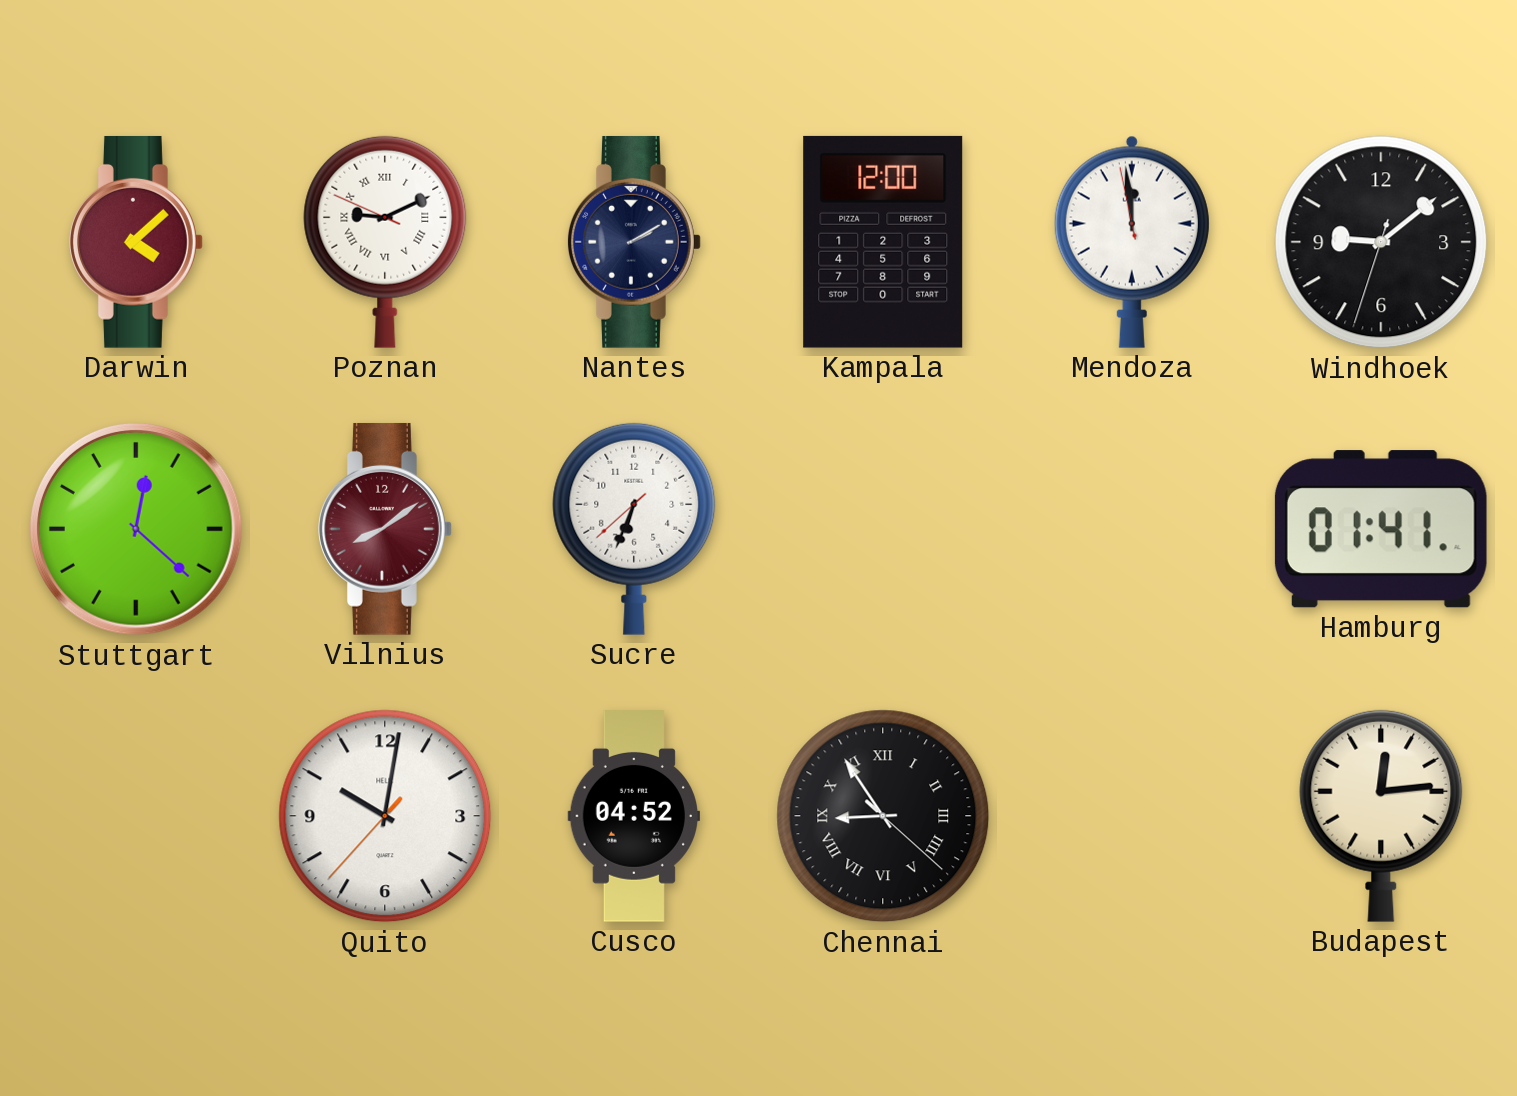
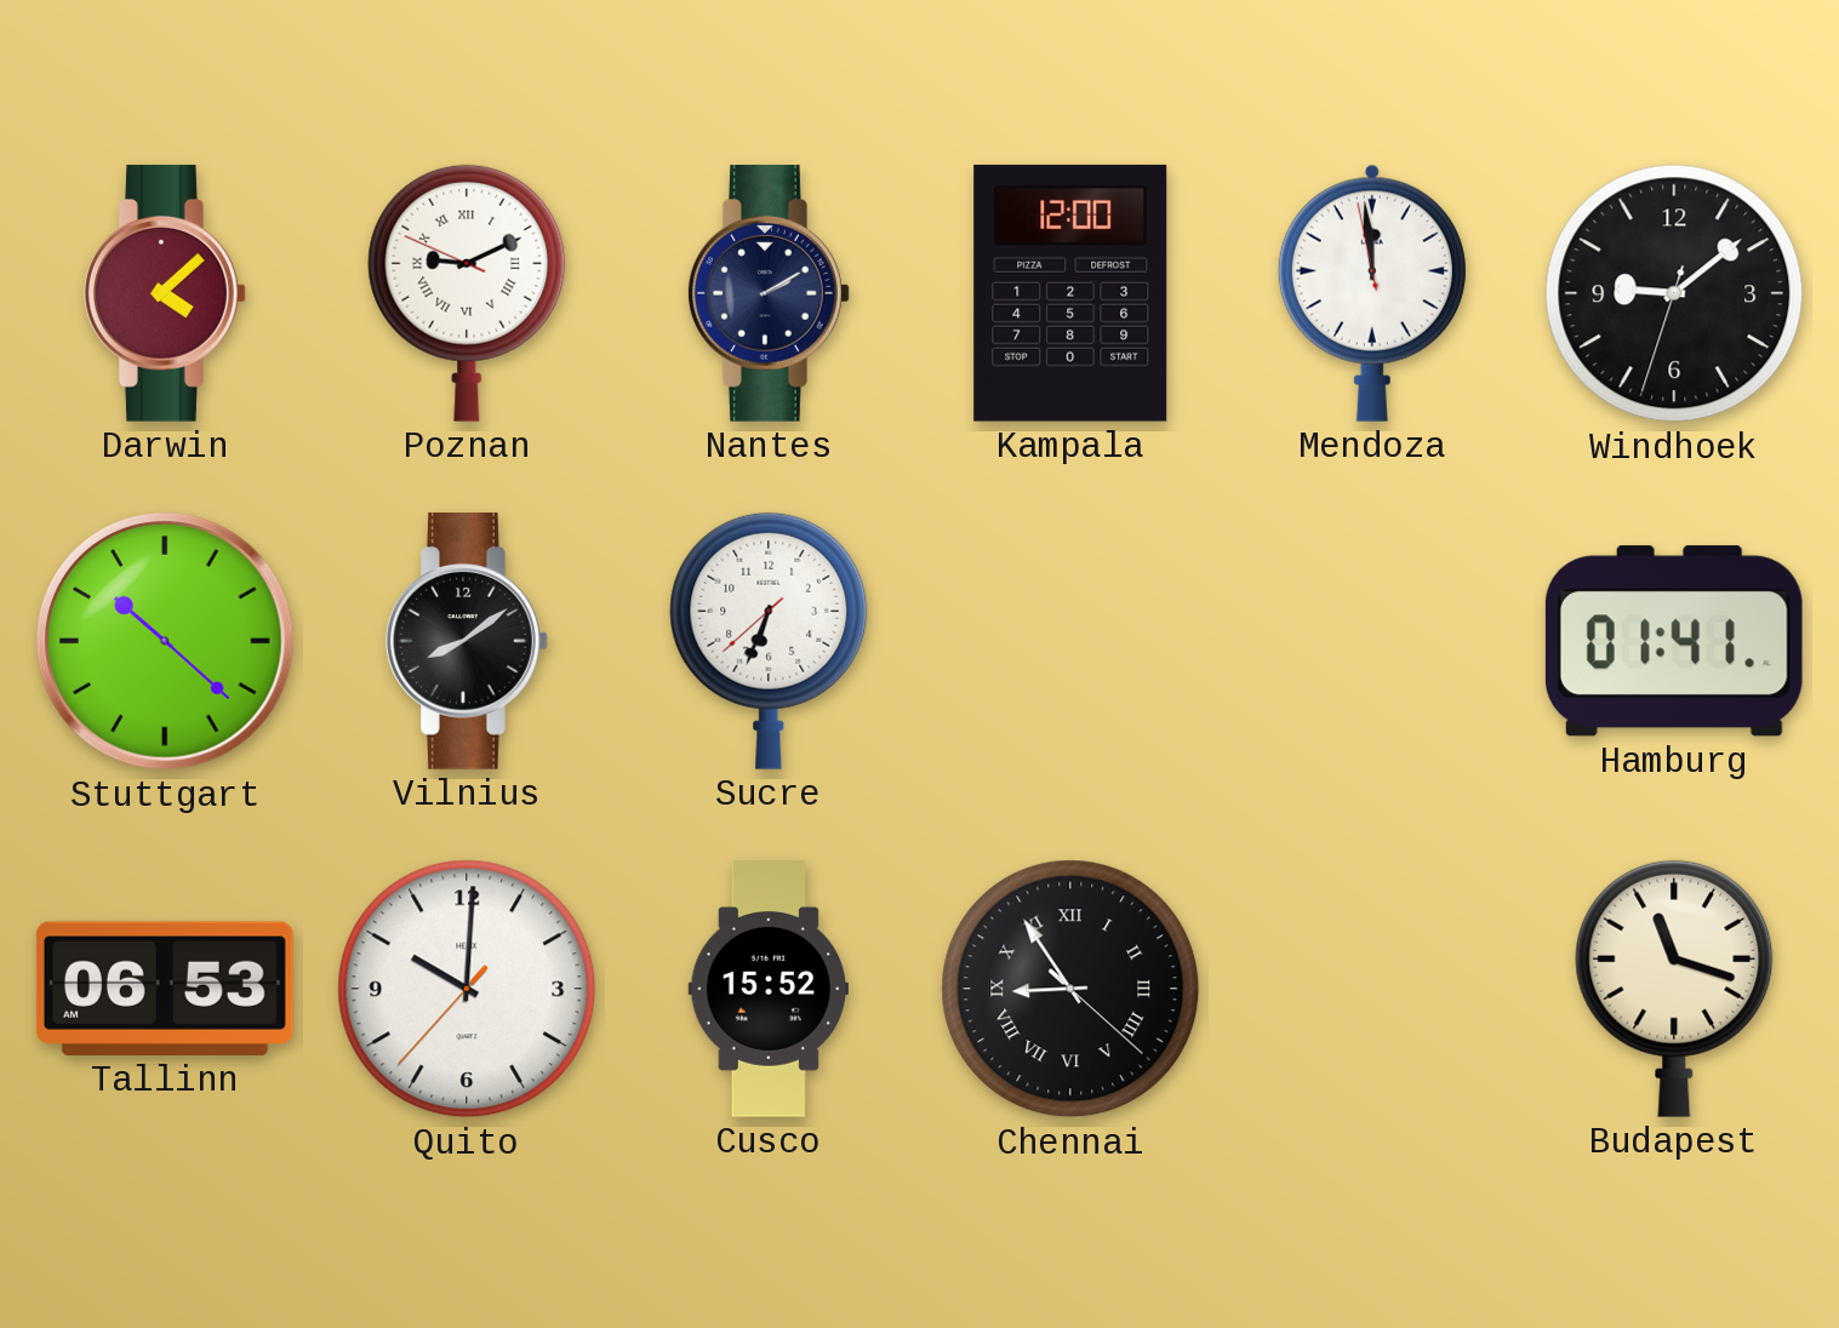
Stuttgart: 12:22 -> 10:22
Vilnius dial: burgundy -> black
Tallinn: none -> 06:53
Quito: 10:01 -> 10:00
Cusco: 04:52 -> 15:52
Budapest: 12:14 -> 11:18
